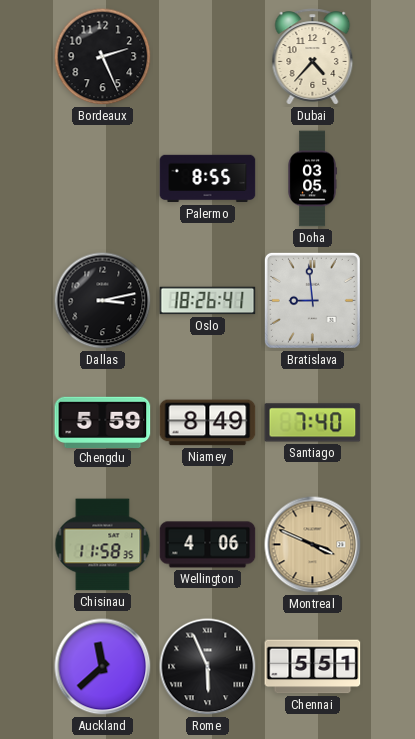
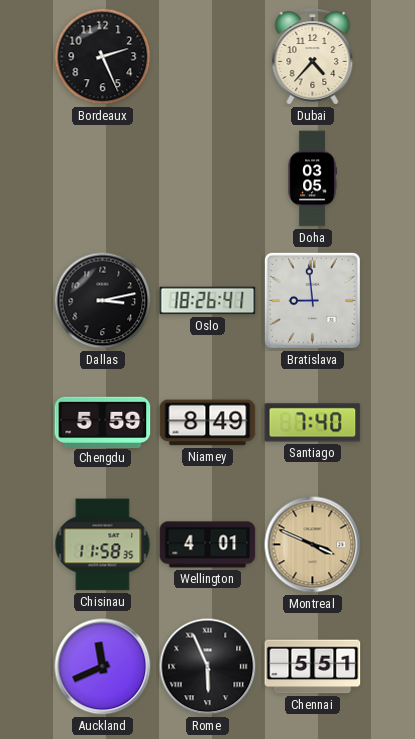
Palermo: 8:55 -> none
Wellington: 4:06 -> 4:01
Auckland: 11:38 -> 11:41
